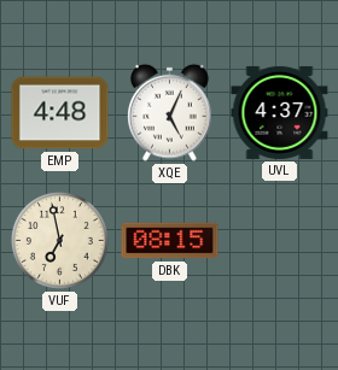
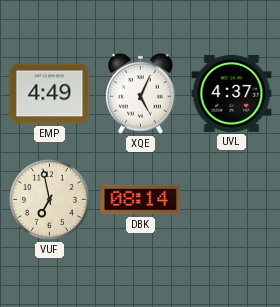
EMP: 4:48 -> 4:49
DBK: 08:15 -> 08:14
